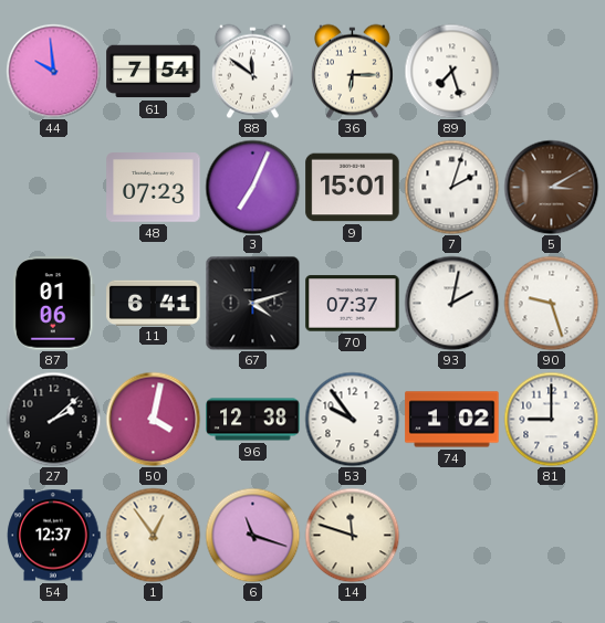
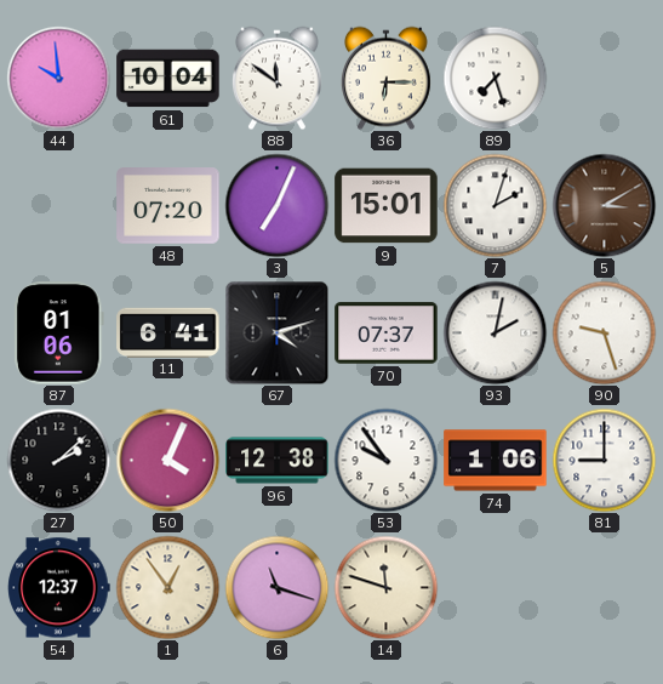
61: 7:54 -> 10:04
48: 07:23 -> 07:20
50: 4:02 -> 4:04
74: 1:02 -> 1:06
